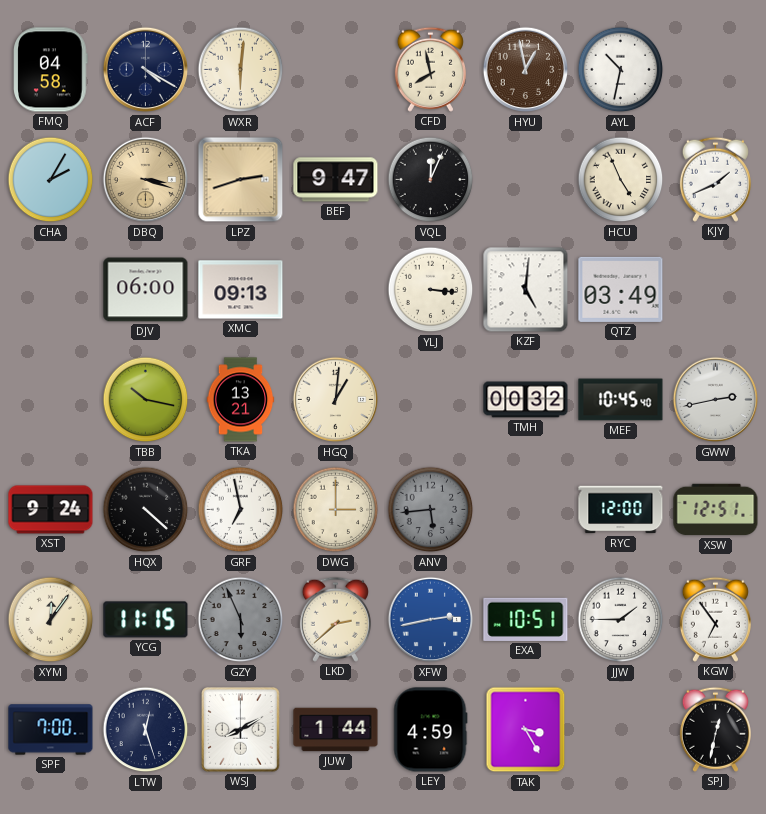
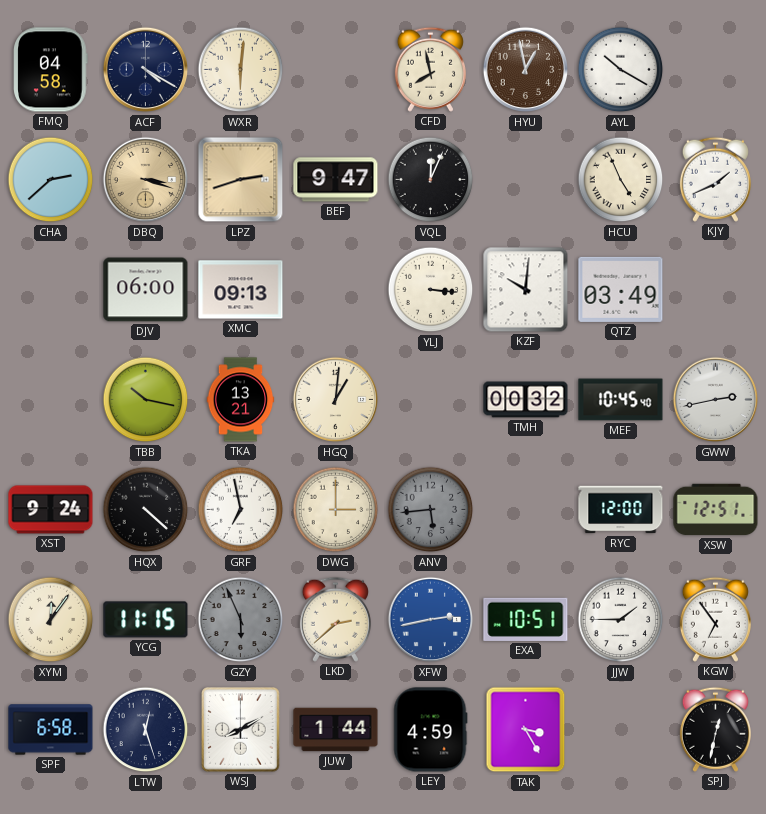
AYL: 10:32 -> 10:20
CHA: 2:05 -> 2:38
KZF: 5:01 -> 10:01
SPF: 7:00 -> 6:58
